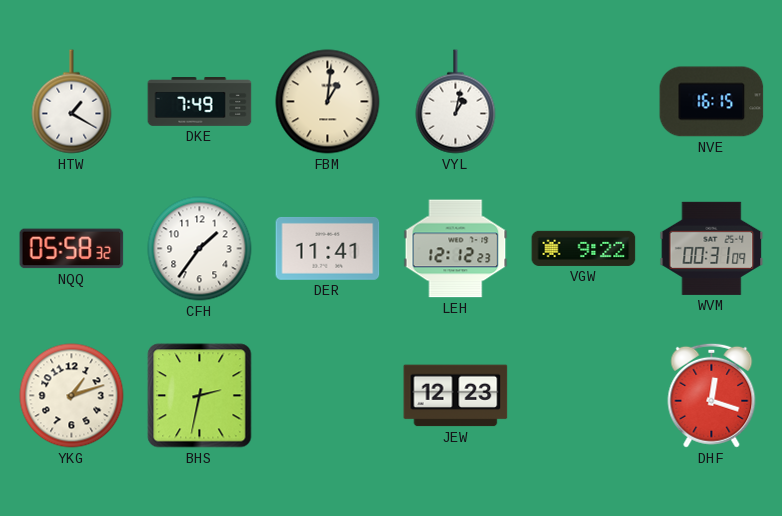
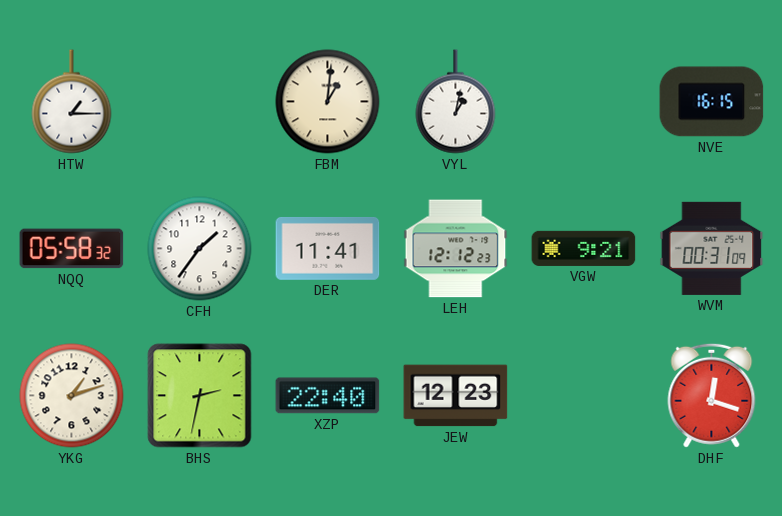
HTW: 1:20 -> 1:15
DKE: 7:49 -> none
VGW: 9:22 -> 9:21
XZP: none -> 22:40
